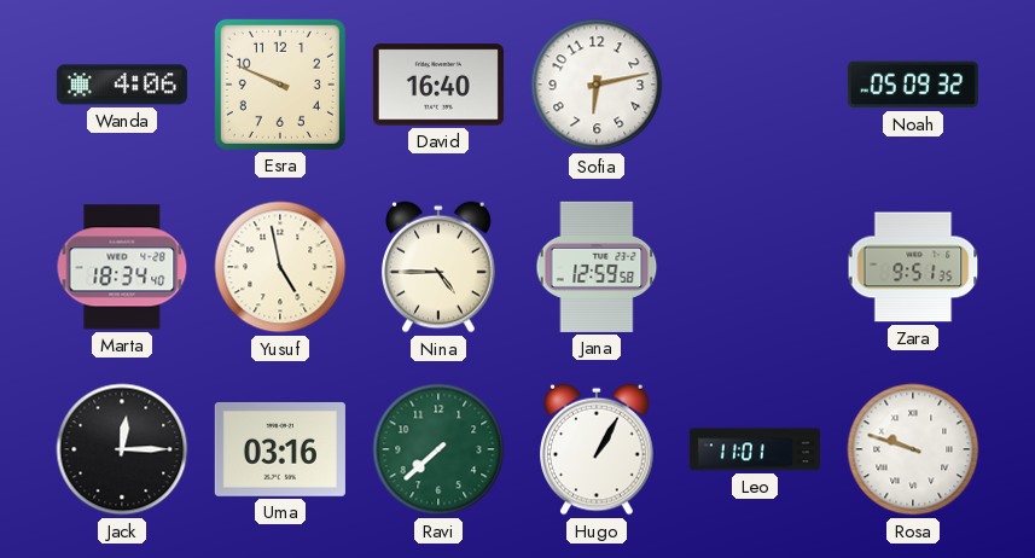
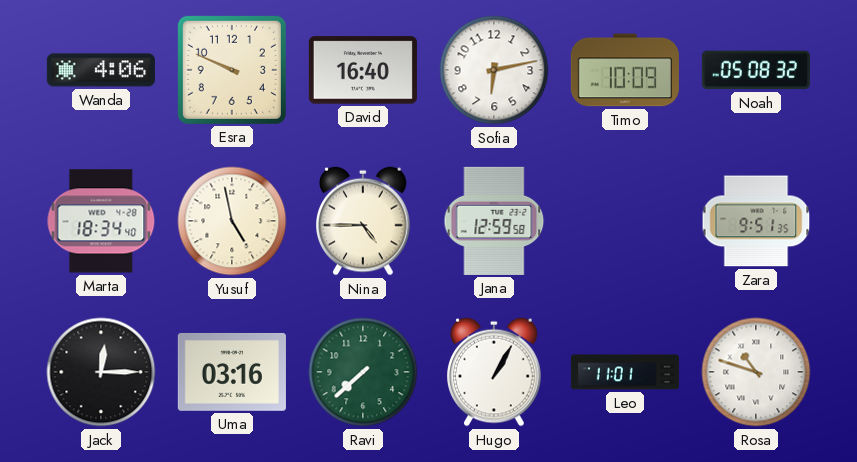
Timo: none -> 10:09
Noah: 05:09 -> 05:08
Rosa: 9:48 -> 10:48
